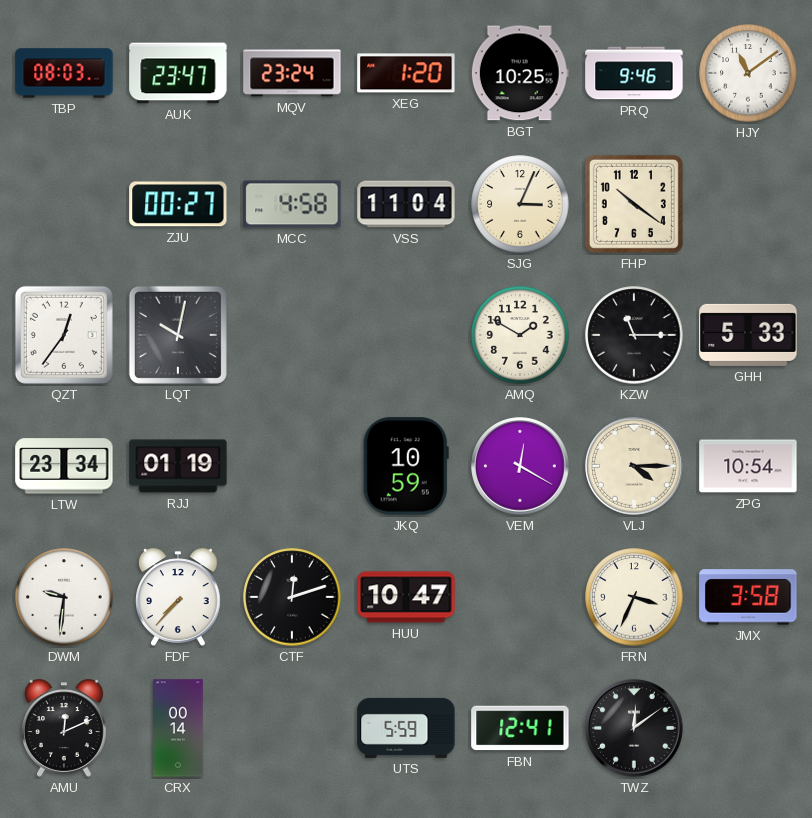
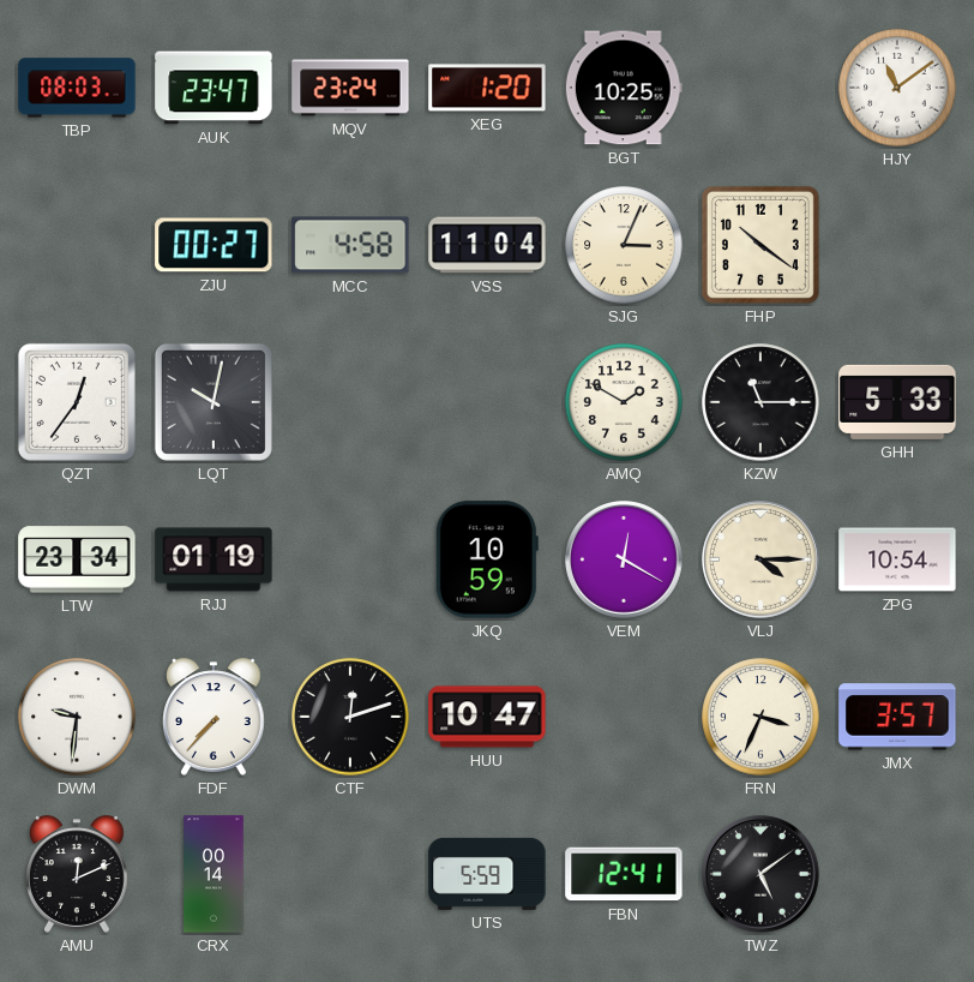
PRQ: 9:46 -> none
JMX: 3:58 -> 3:57
TWZ: 12:09 -> 5:09
